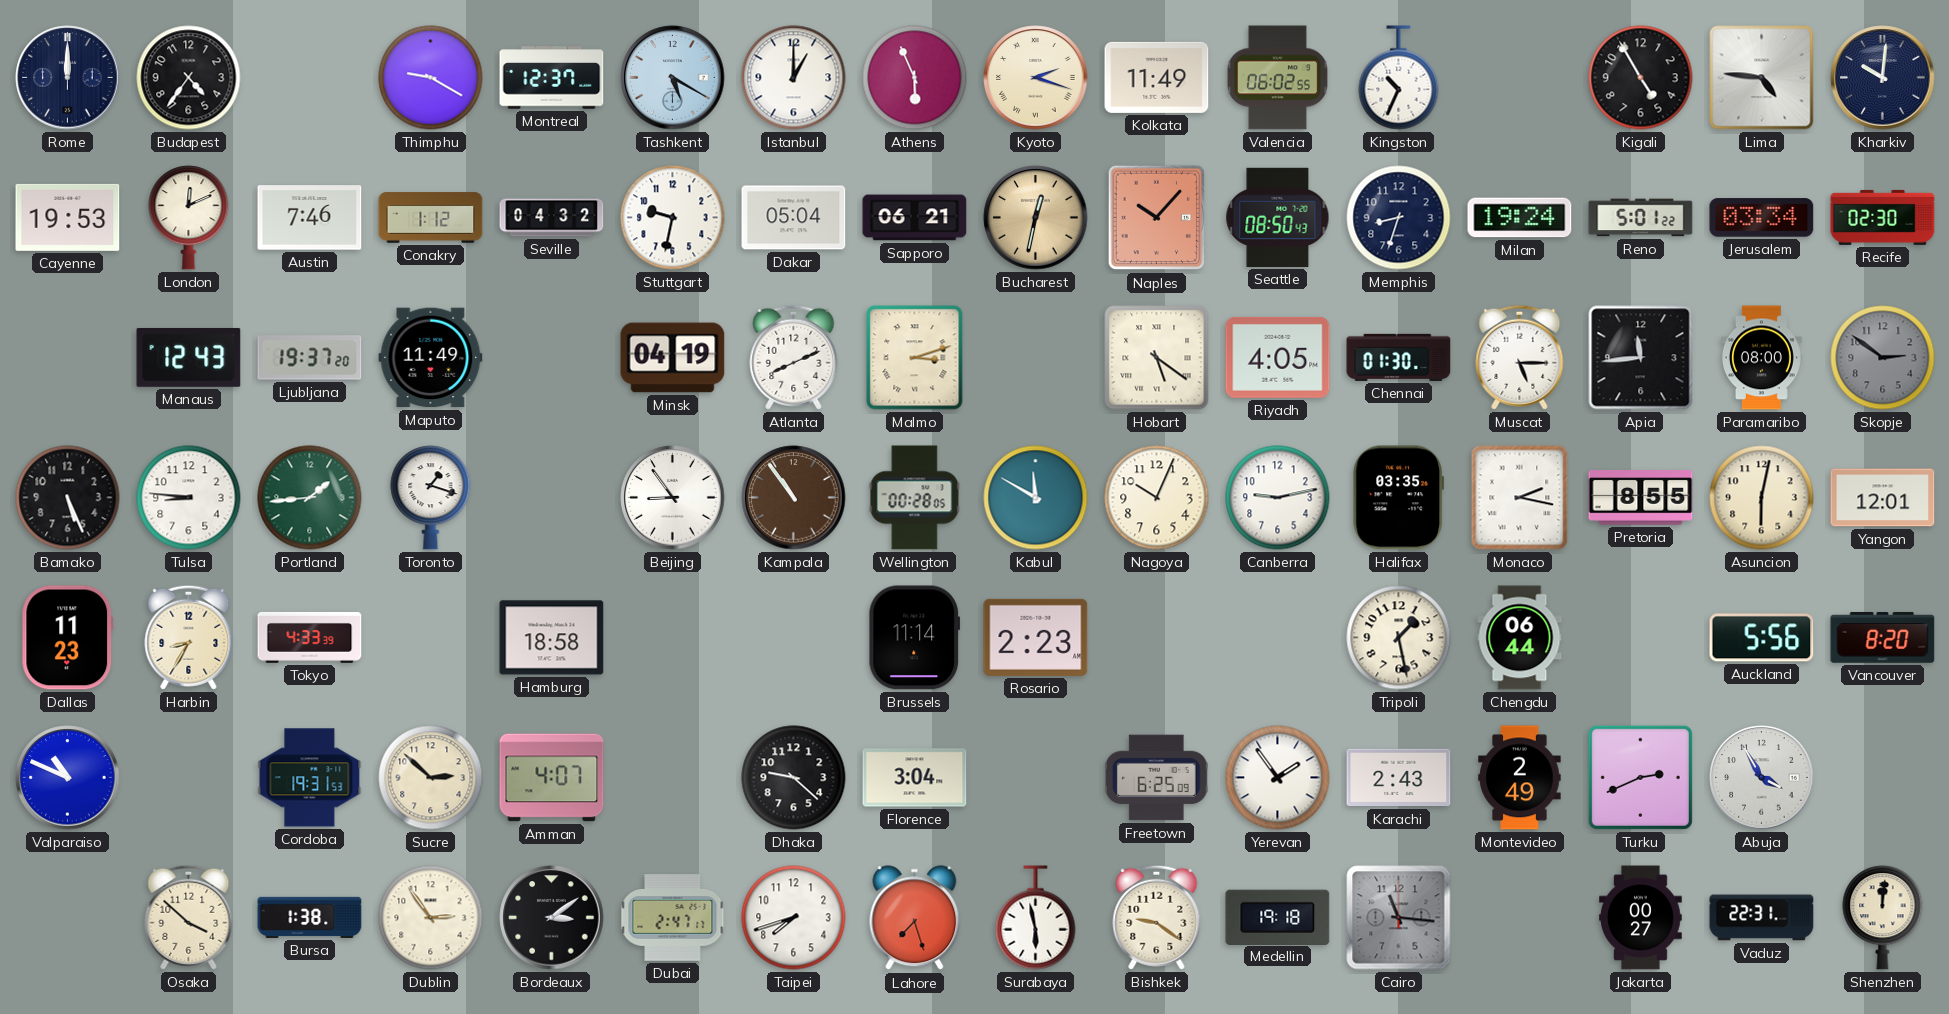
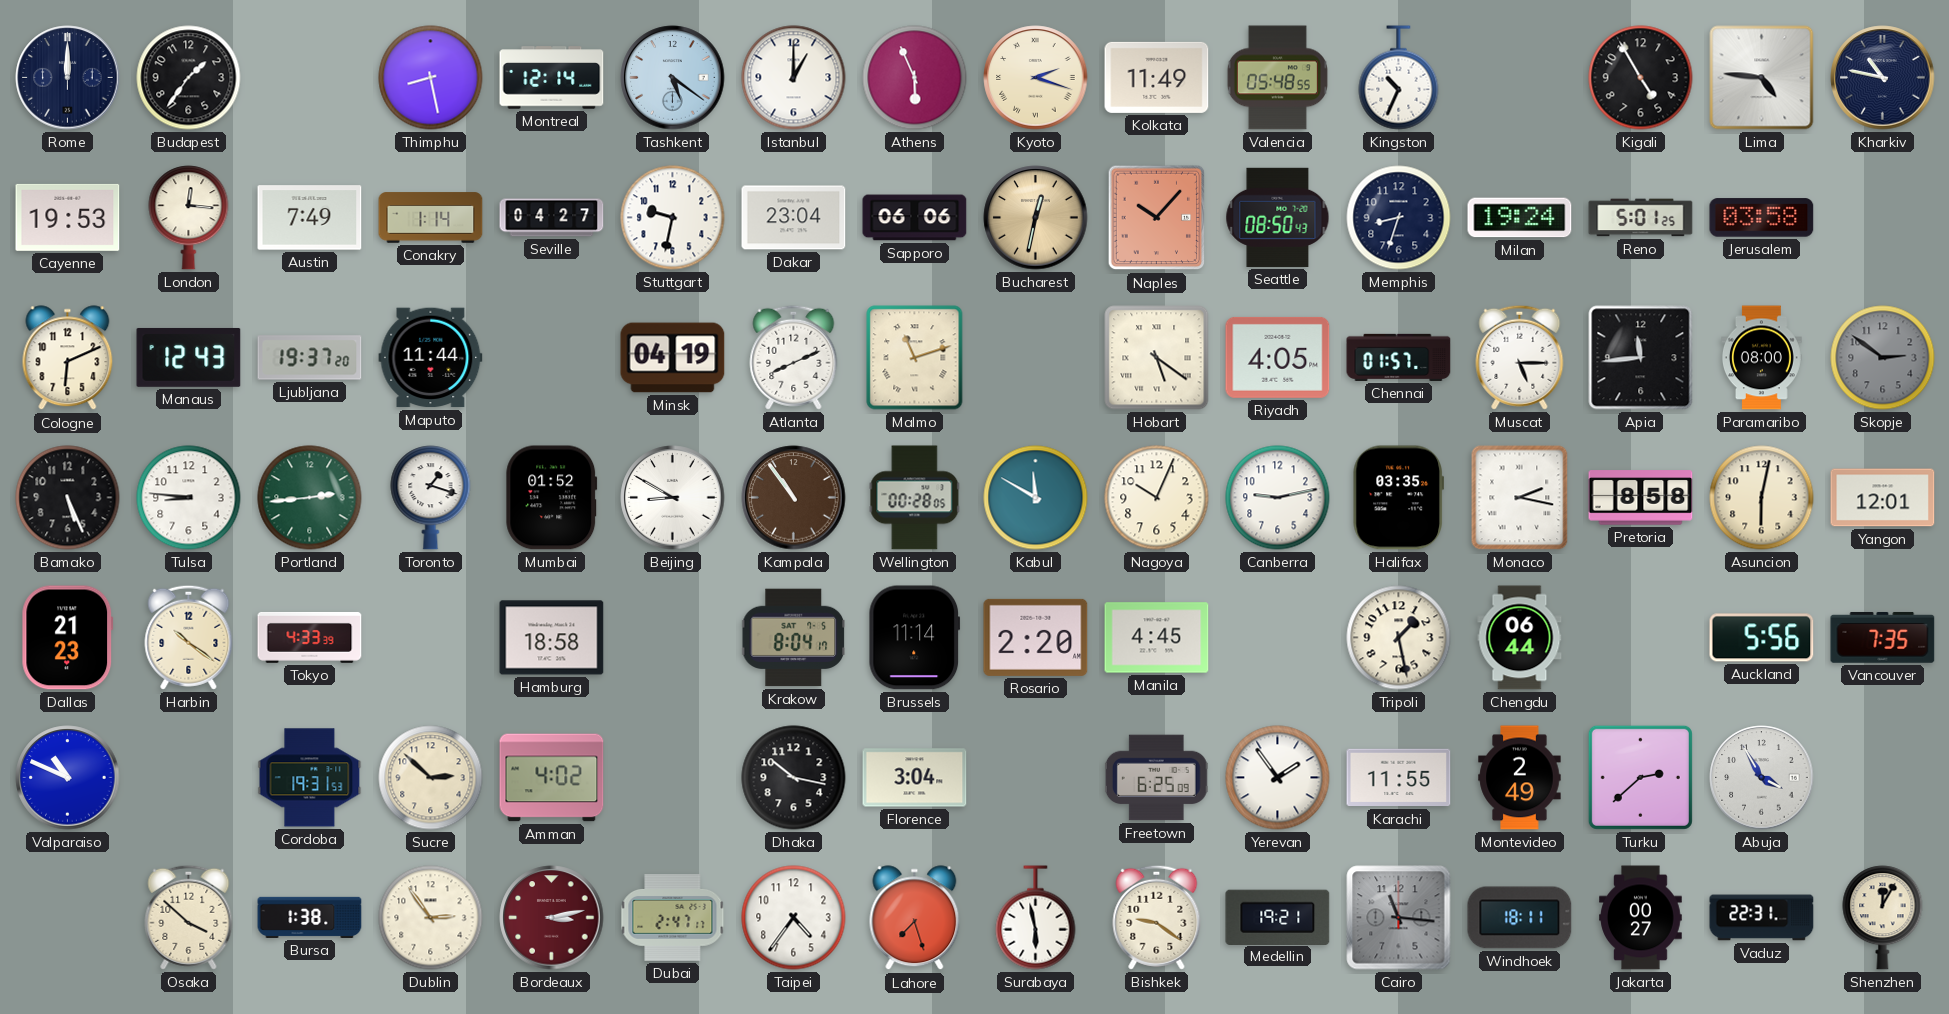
Budapest: 4:36 -> 1:36
Thimphu: 9:20 -> 8:28
Montreal: 12:37 -> 12:14
Tashkent: 5:20 -> 5:21
Valencia: 06:02 -> 05:48
Kharkiv: 10:01 -> 10:47
London: 12:11 -> 12:16
Austin: 7:46 -> 7:49
Conakry: 1:12 -> 1:14
Seville: 04:32 -> 04:27
Dakar: 05:04 -> 23:04
Sapporo: 06:21 -> 06:06
Reno: 5:01:22 -> 5:01:25
Jerusalem: 03:34 -> 03:58
Recife: 02:30 -> none
Cologne: none -> 6:11
Maputo: 11:49 -> 11:44
Malmo: 3:12 -> 11:12
Chennai: 01:30 -> 01:57
Portland: 1:44 -> 2:44
Mumbai: none -> 01:52
Beijing: 8:54 -> 8:50
Pretoria: 8:55 -> 8:58
Dallas: 11:23 -> 21:23
Harbin: 8:35 -> 10:21
Krakow: none -> 8:04
Rosario: 2:23 -> 2:20
Manila: none -> 4:45
Vancouver: 8:20 -> 7:35
Amman: 4:07 -> 4:02
Dhaka: 9:22 -> 10:17
Karachi: 2:43 -> 11:55
Turku: 2:41 -> 2:38
Bordeaux: 3:09 -> 3:13
Bordeaux dial: black -> burgundy
Taipei: 7:42 -> 4:36
Medellin: 19:18 -> 19:21
Windhoek: none -> 18:11
Shenzhen: 12:01 -> 12:05
